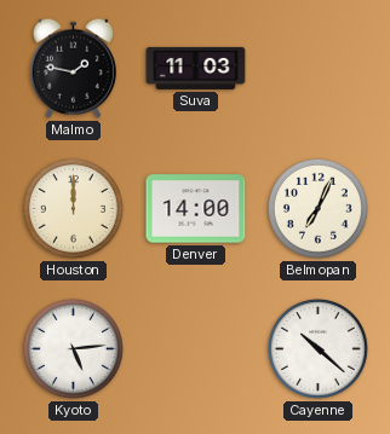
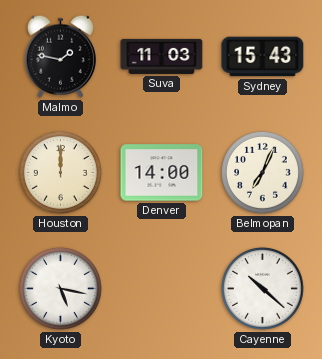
Sydney: none -> 15:43
Kyoto: 5:14 -> 5:17
